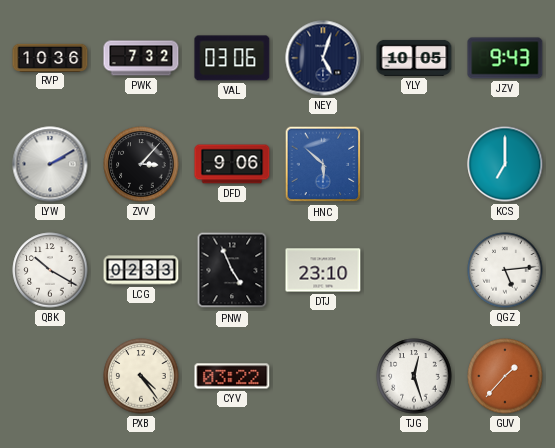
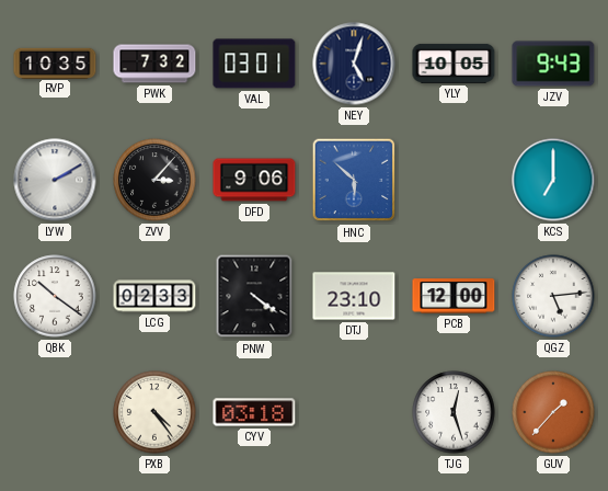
RVP: 10:36 -> 10:35
VAL: 03:06 -> 03:01
QBK: 10:20 -> 10:21
PNW: 4:56 -> 4:21
PCB: none -> 12:00
CYV: 03:22 -> 03:18
